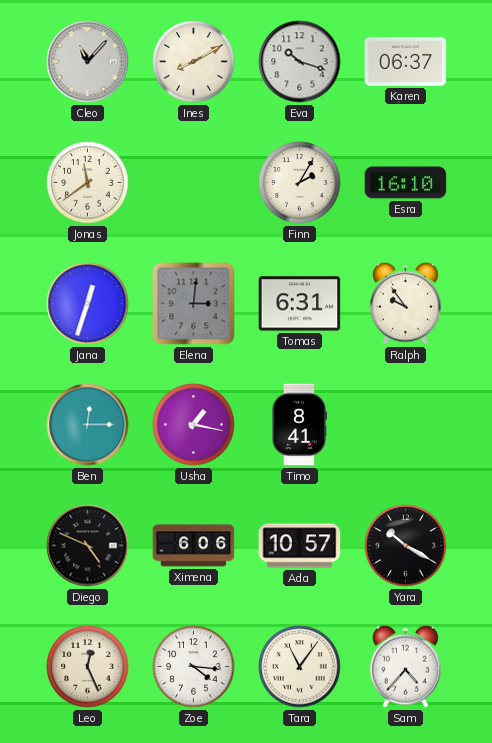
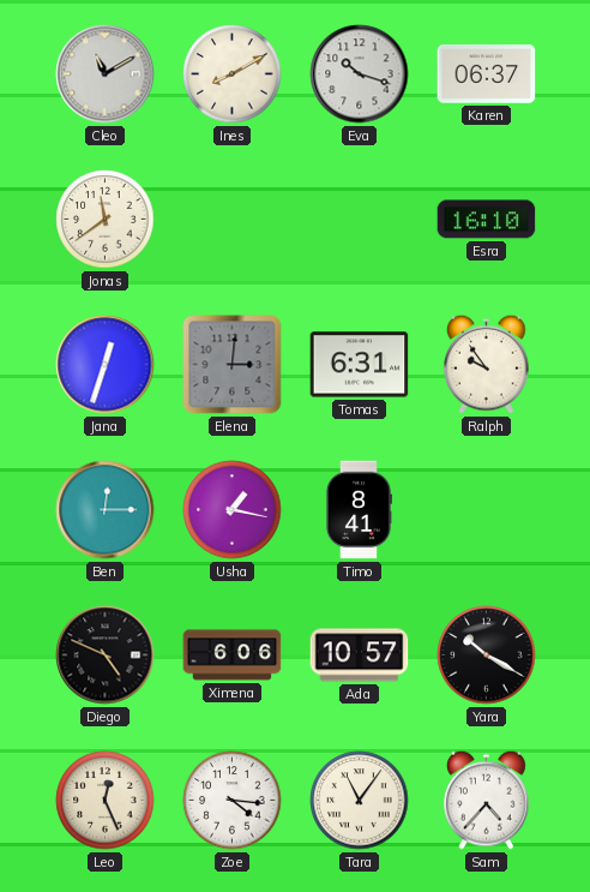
Cleo: 11:07 -> 11:10
Finn: 2:05 -> none
